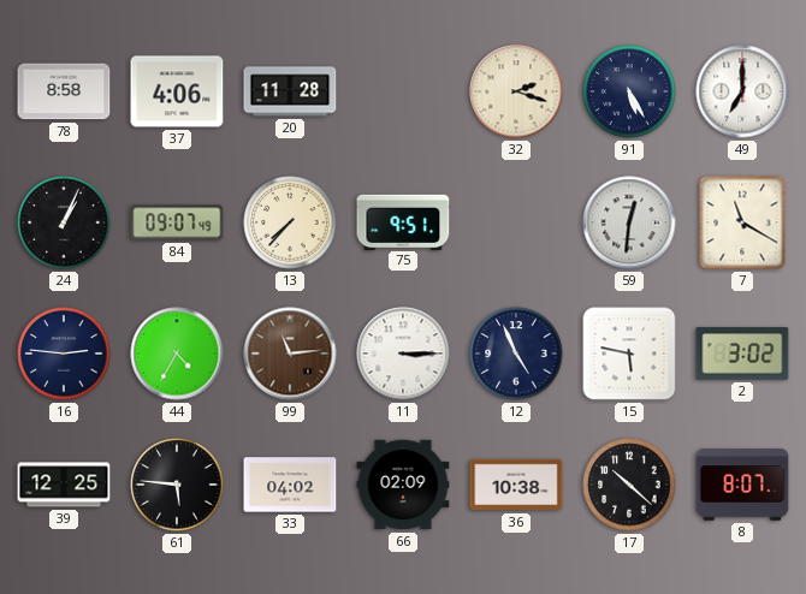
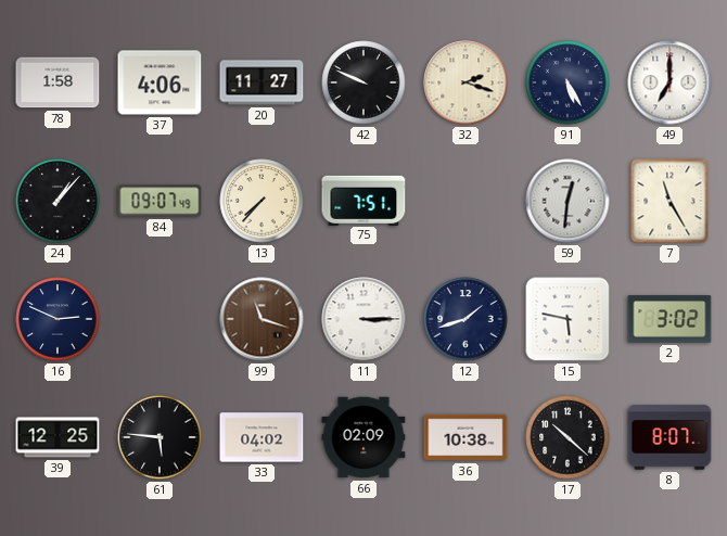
78: 8:58 -> 1:58
20: 11:28 -> 11:27
42: none -> 9:49
24: 1:04 -> 1:07
75: 9:51 -> 7:51
7: 11:20 -> 11:25
16: 2:46 -> 2:49
44: 4:35 -> none
99: 11:14 -> 11:18
12: 4:56 -> 1:42
